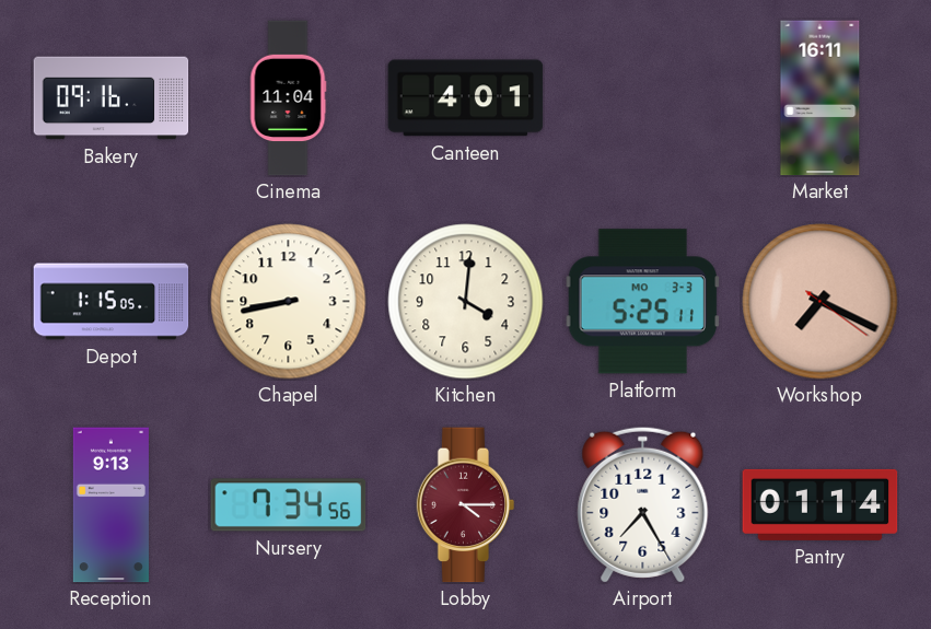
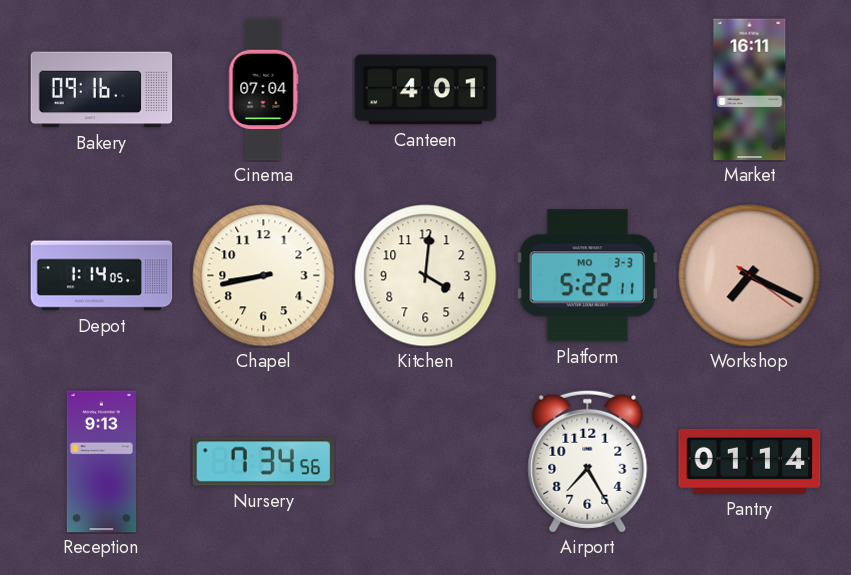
Cinema: 11:04 -> 07:04
Depot: 1:15 -> 1:14
Platform: 5:25 -> 5:22
Lobby: 4:15 -> none
